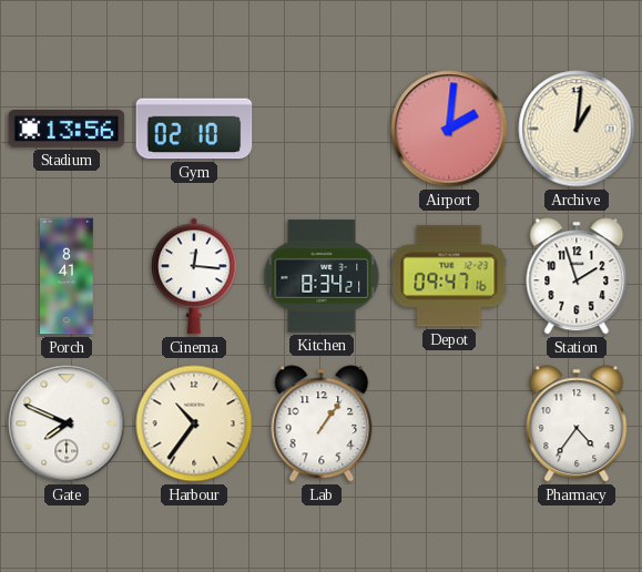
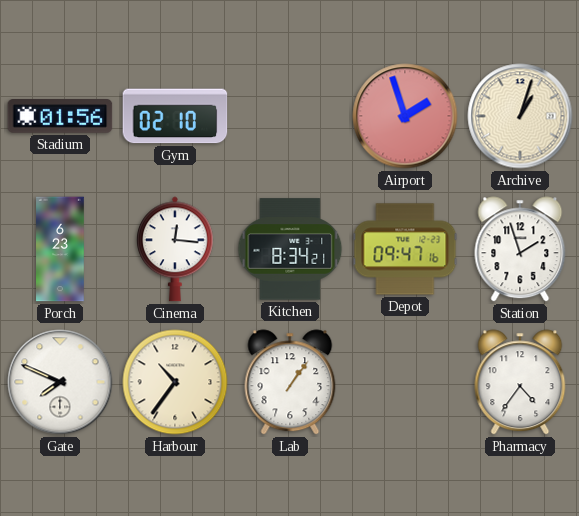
Stadium: 13:56 -> 01:56
Airport: 2:01 -> 1:57
Archive: 1:01 -> 1:03
Porch: 8:41 -> 6:23
